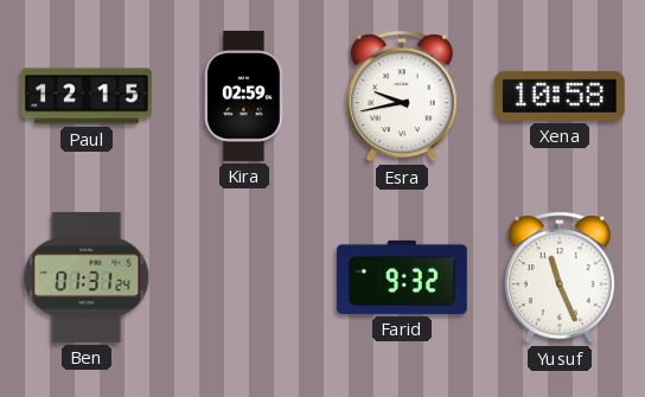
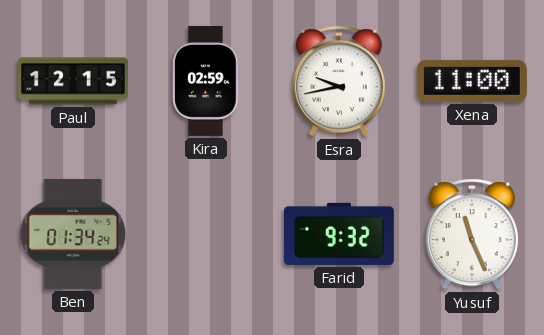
Xena: 10:58 -> 11:00
Ben: 01:31 -> 01:34
